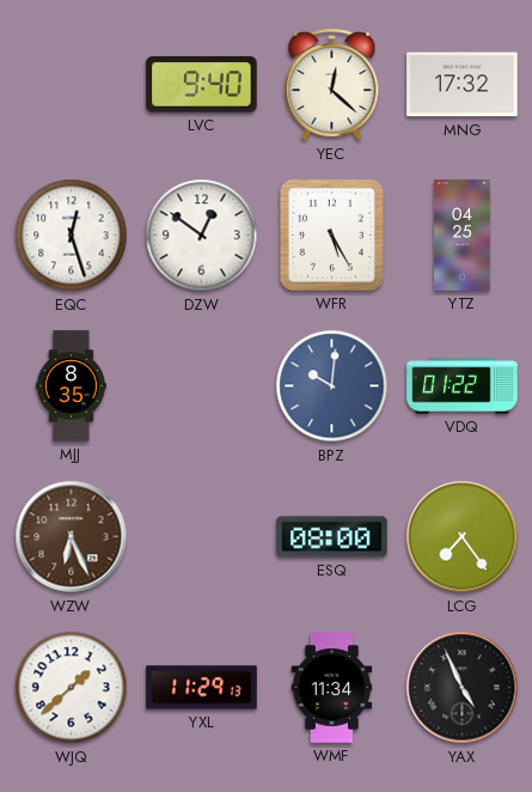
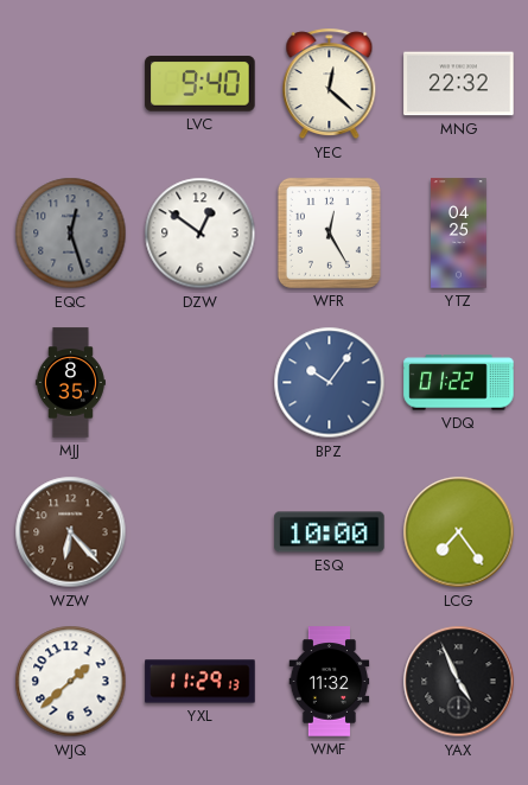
MNG: 17:32 -> 22:32
EQC dial: white -> grey
WFR: 5:25 -> 12:25
BPZ: 10:01 -> 10:06
WZW: 6:26 -> 6:23
ESQ: 08:00 -> 10:00
WMF: 11:34 -> 11:32
